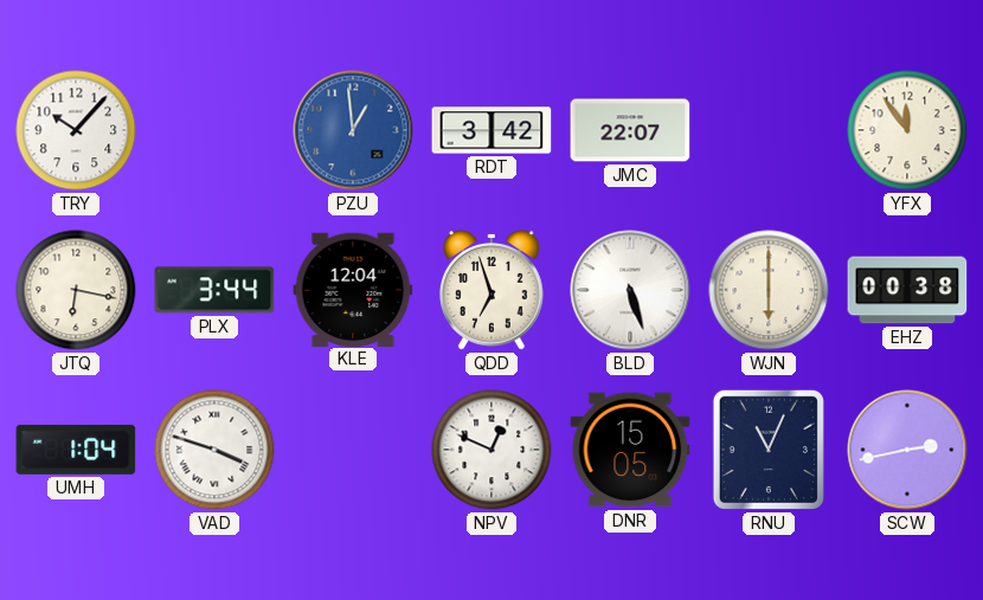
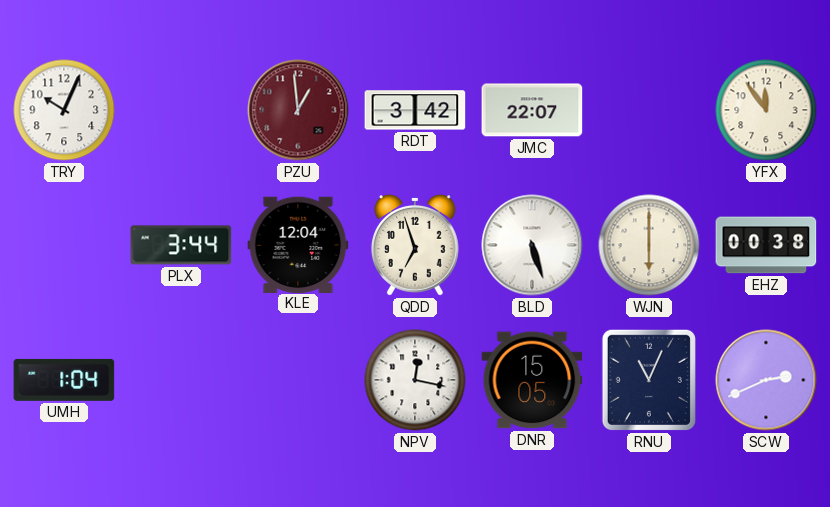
TRY: 10:07 -> 10:04
PZU dial: blue -> burgundy
JTQ: 6:17 -> none
VAD: 3:48 -> none
NPV: 12:49 -> 12:17
SCW: 2:43 -> 2:41
